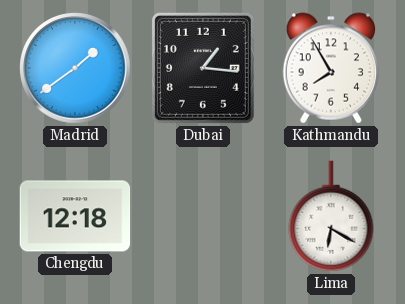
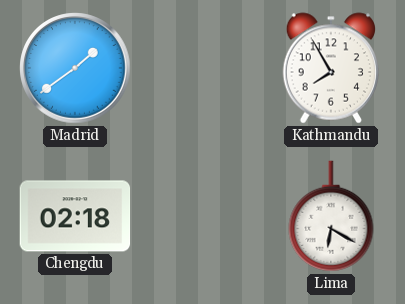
Dubai: 1:16 -> none
Chengdu: 12:18 -> 02:18
